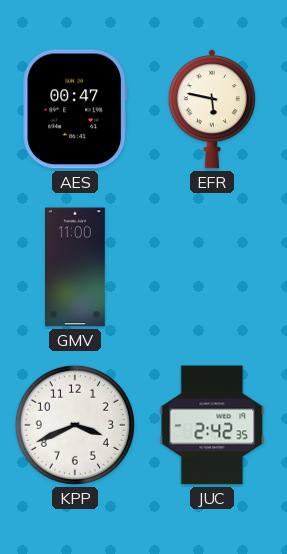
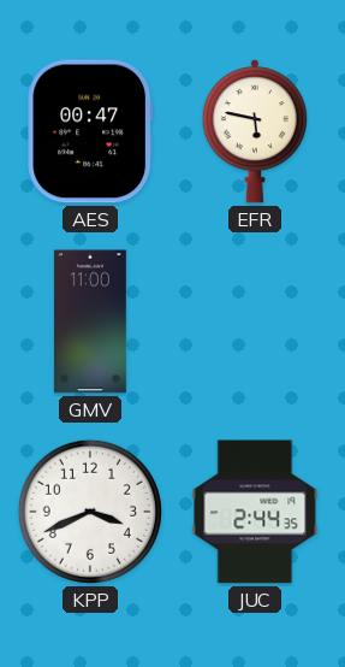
JUC: 2:42 -> 2:44
